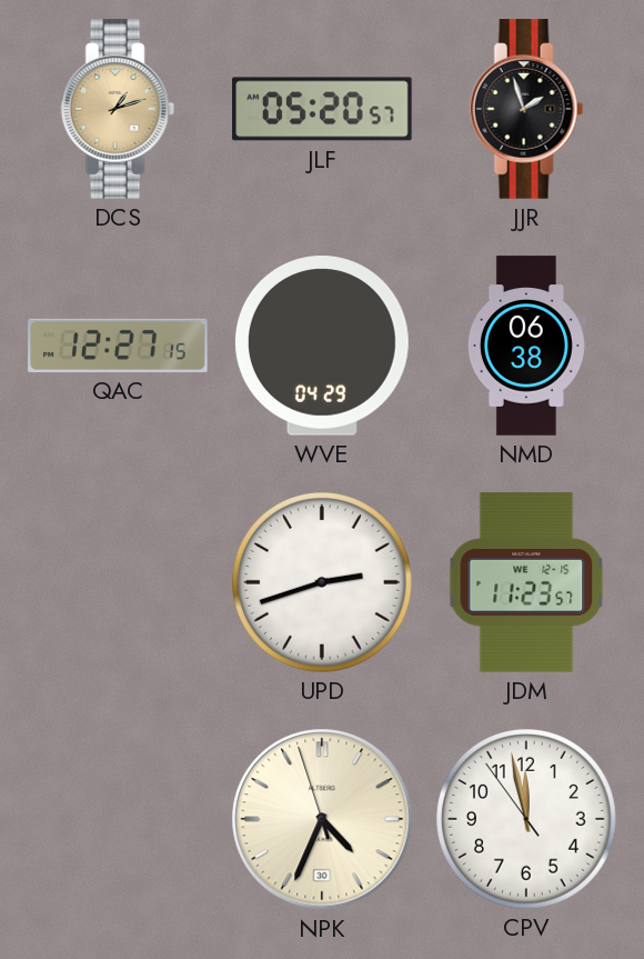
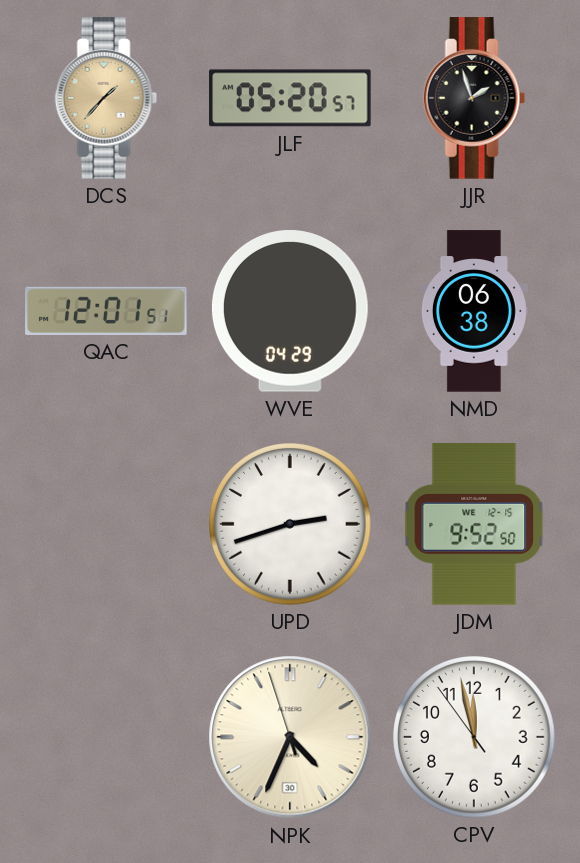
DCS: 1:12 -> 1:37
QAC: 12:27 -> 12:01
JDM: 11:23 -> 9:52
